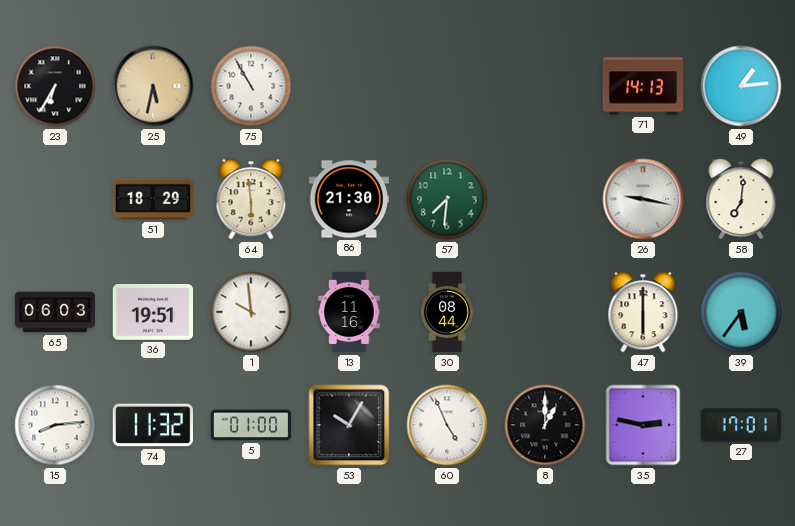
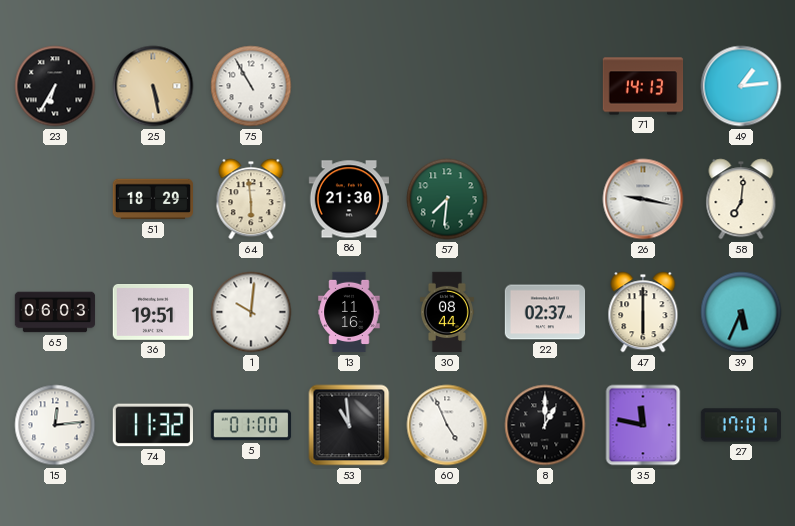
25: 5:32 -> 5:28
1: 9:59 -> 10:01
22: none -> 02:37
39: 5:36 -> 5:34
15: 8:14 -> 12:14
53: 10:05 -> 10:59
35: 2:47 -> 11:47
